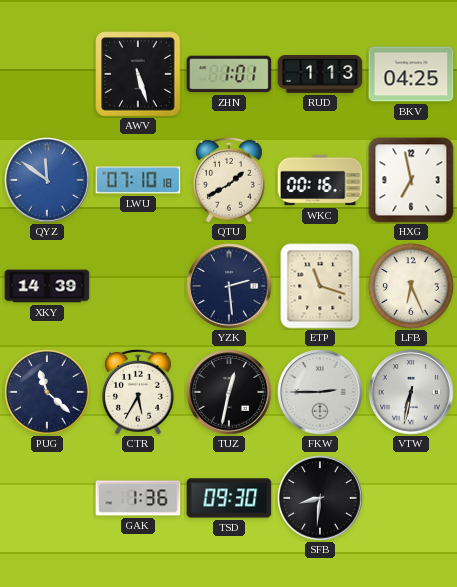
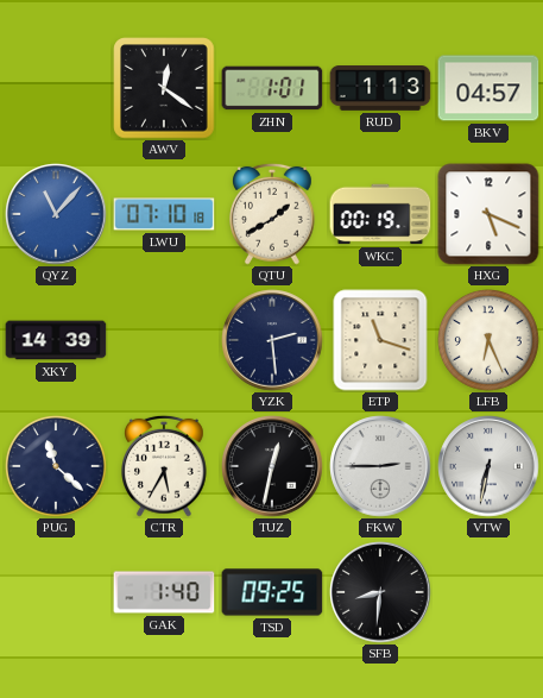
AWV: 5:27 -> 12:21
BKV: 04:25 -> 04:57
QYZ: 11:51 -> 11:07
WKC: 00:16 -> 00:19
HXG: 6:58 -> 5:19
GAK: 1:36 -> 1:40
TSD: 09:30 -> 09:25
